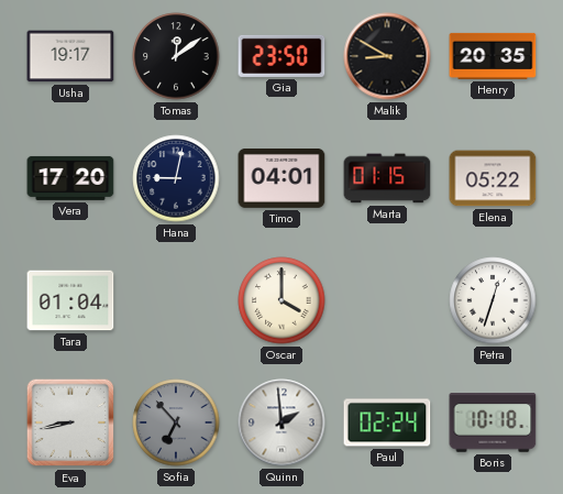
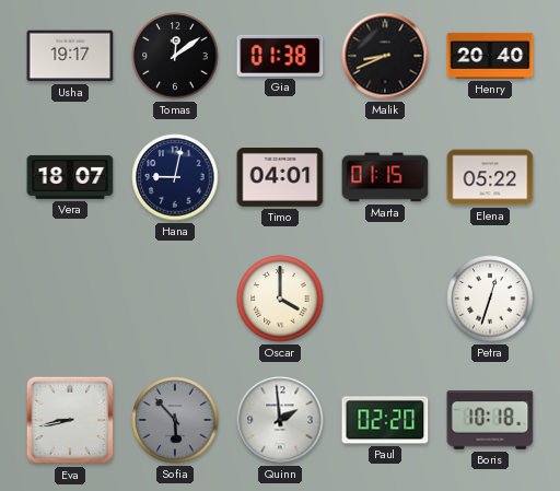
Gia: 23:50 -> 01:38
Malik: 8:50 -> 8:41
Henry: 20:35 -> 20:40
Vera: 17:20 -> 18:07
Tara: 01:04 -> none
Sofia: 6:53 -> 5:53
Paul: 02:24 -> 02:20
